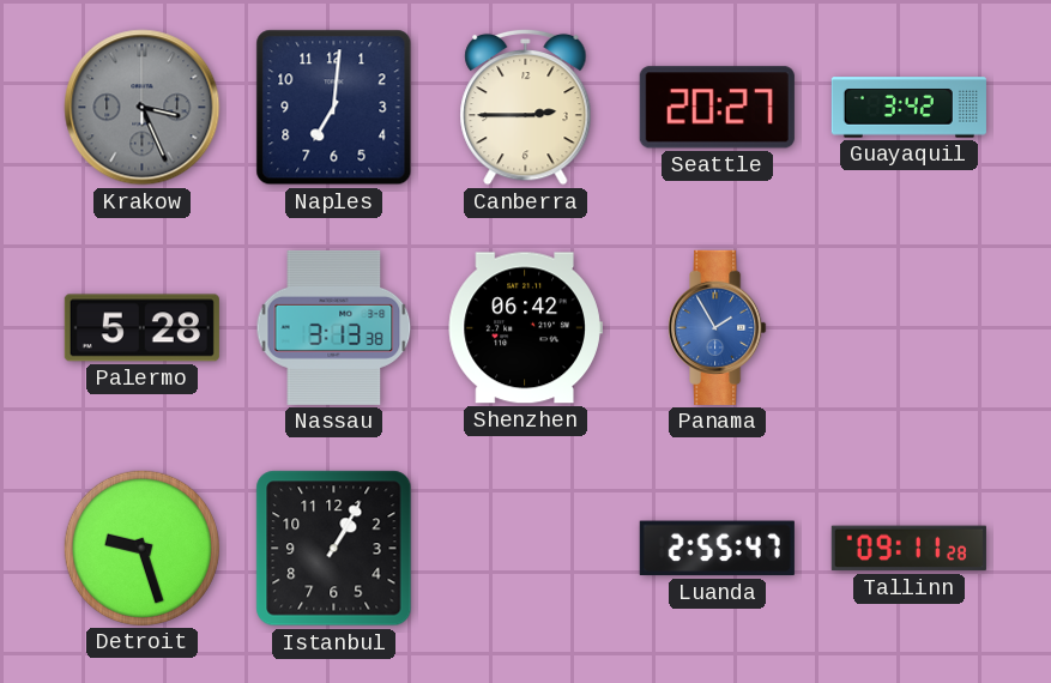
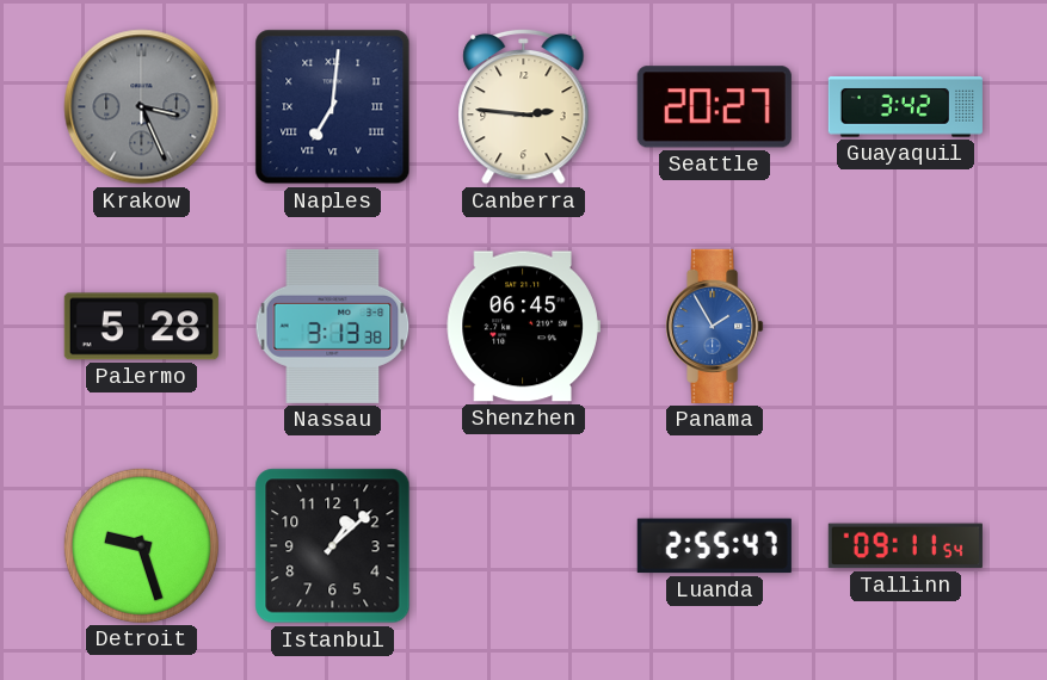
Naples numerals: Arabic -> Roman
Canberra: 2:45 -> 2:46
Shenzhen: 06:42 -> 06:45
Istanbul: 1:05 -> 1:08
Tallinn: 09:11:28 -> 09:11:54
